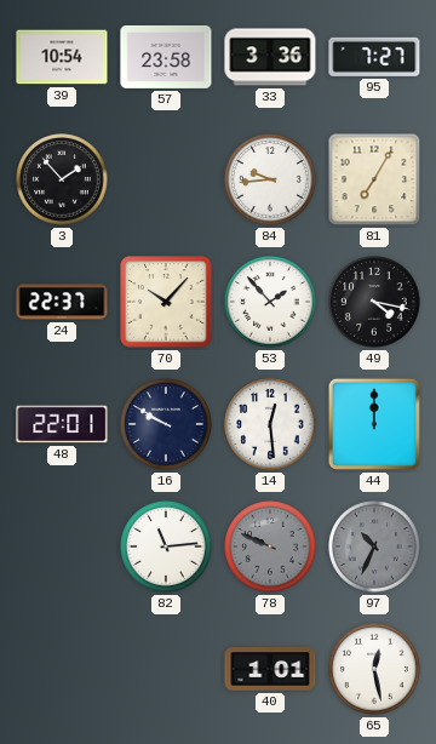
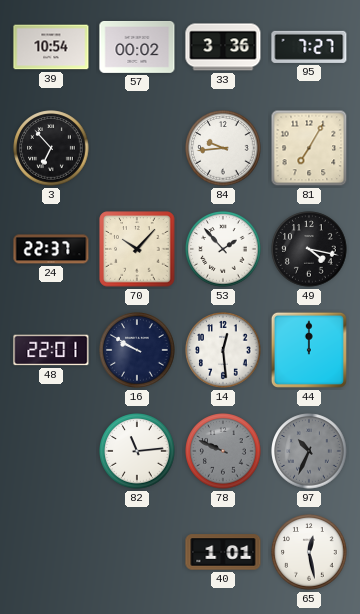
57: 23:58 -> 00:02
3: 1:53 -> 6:53
